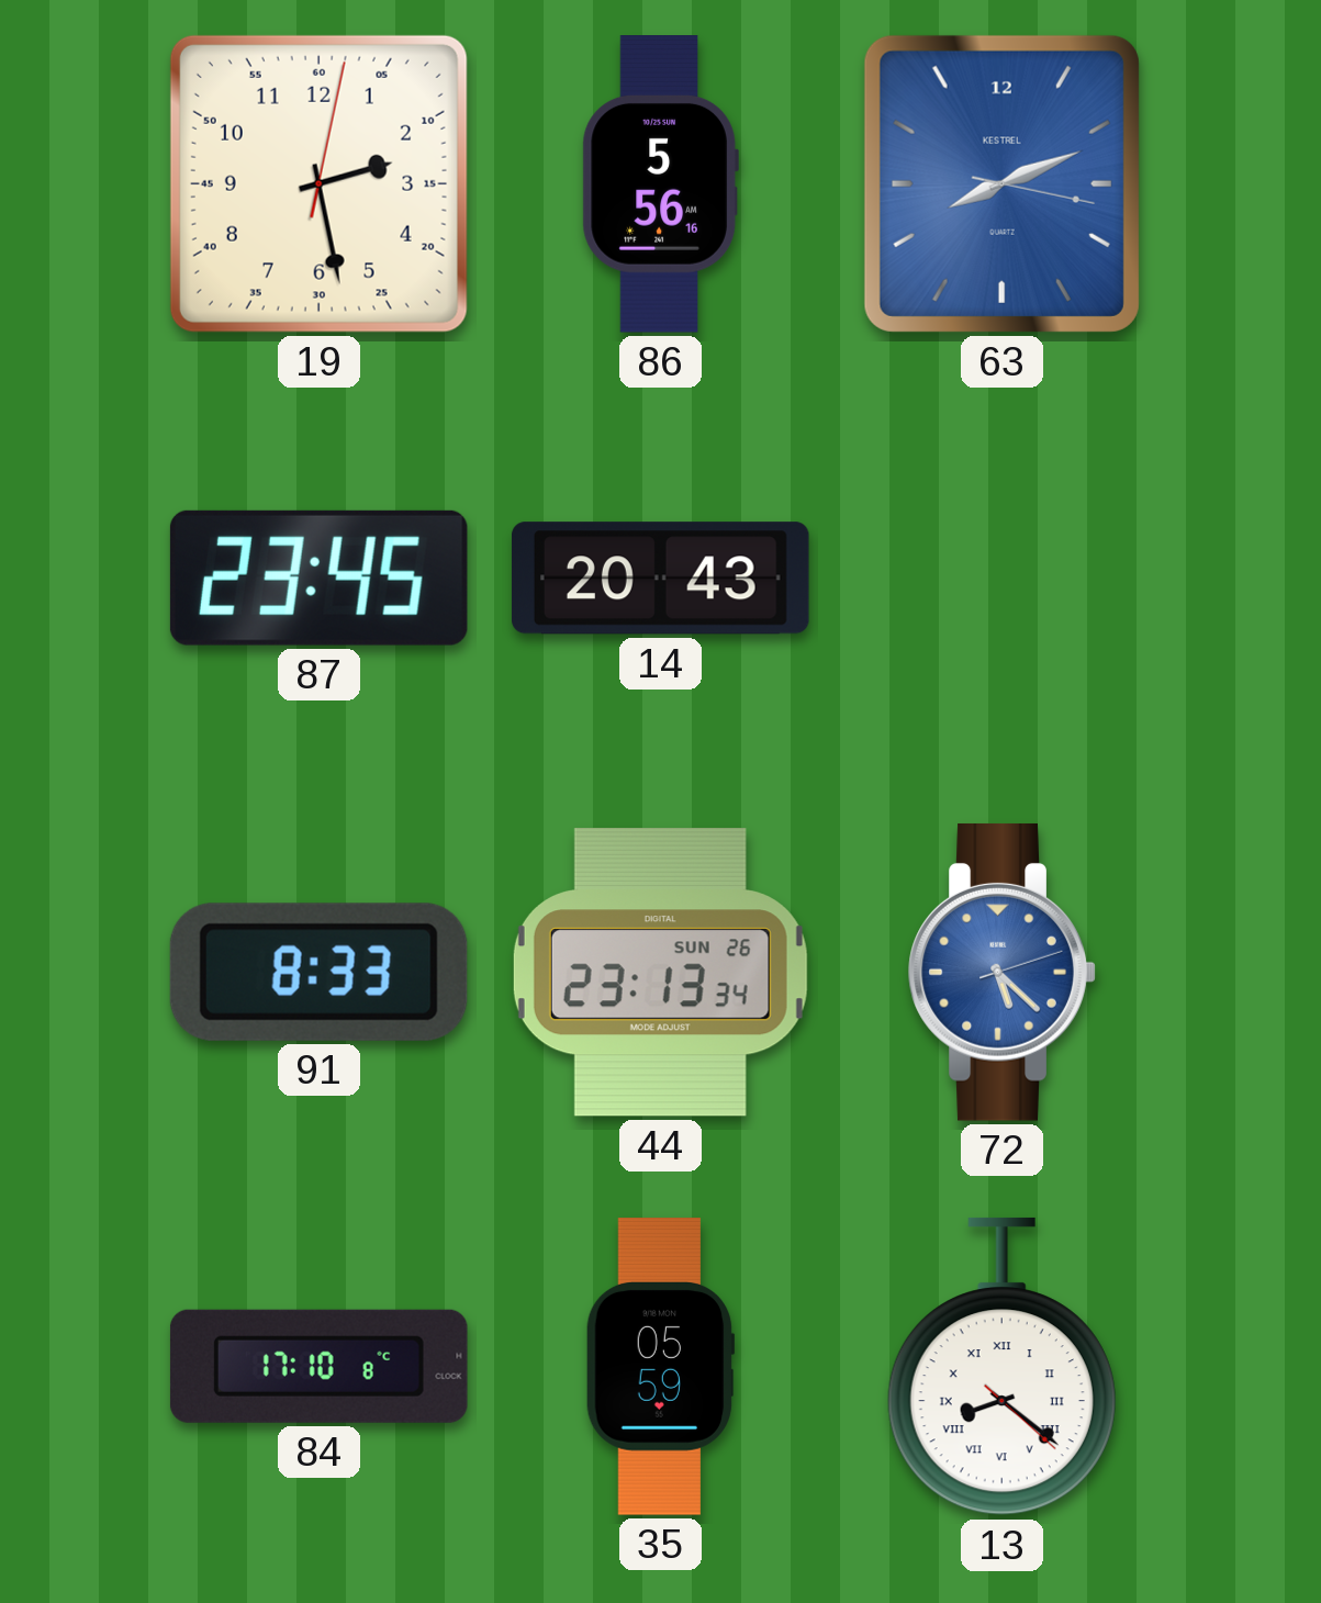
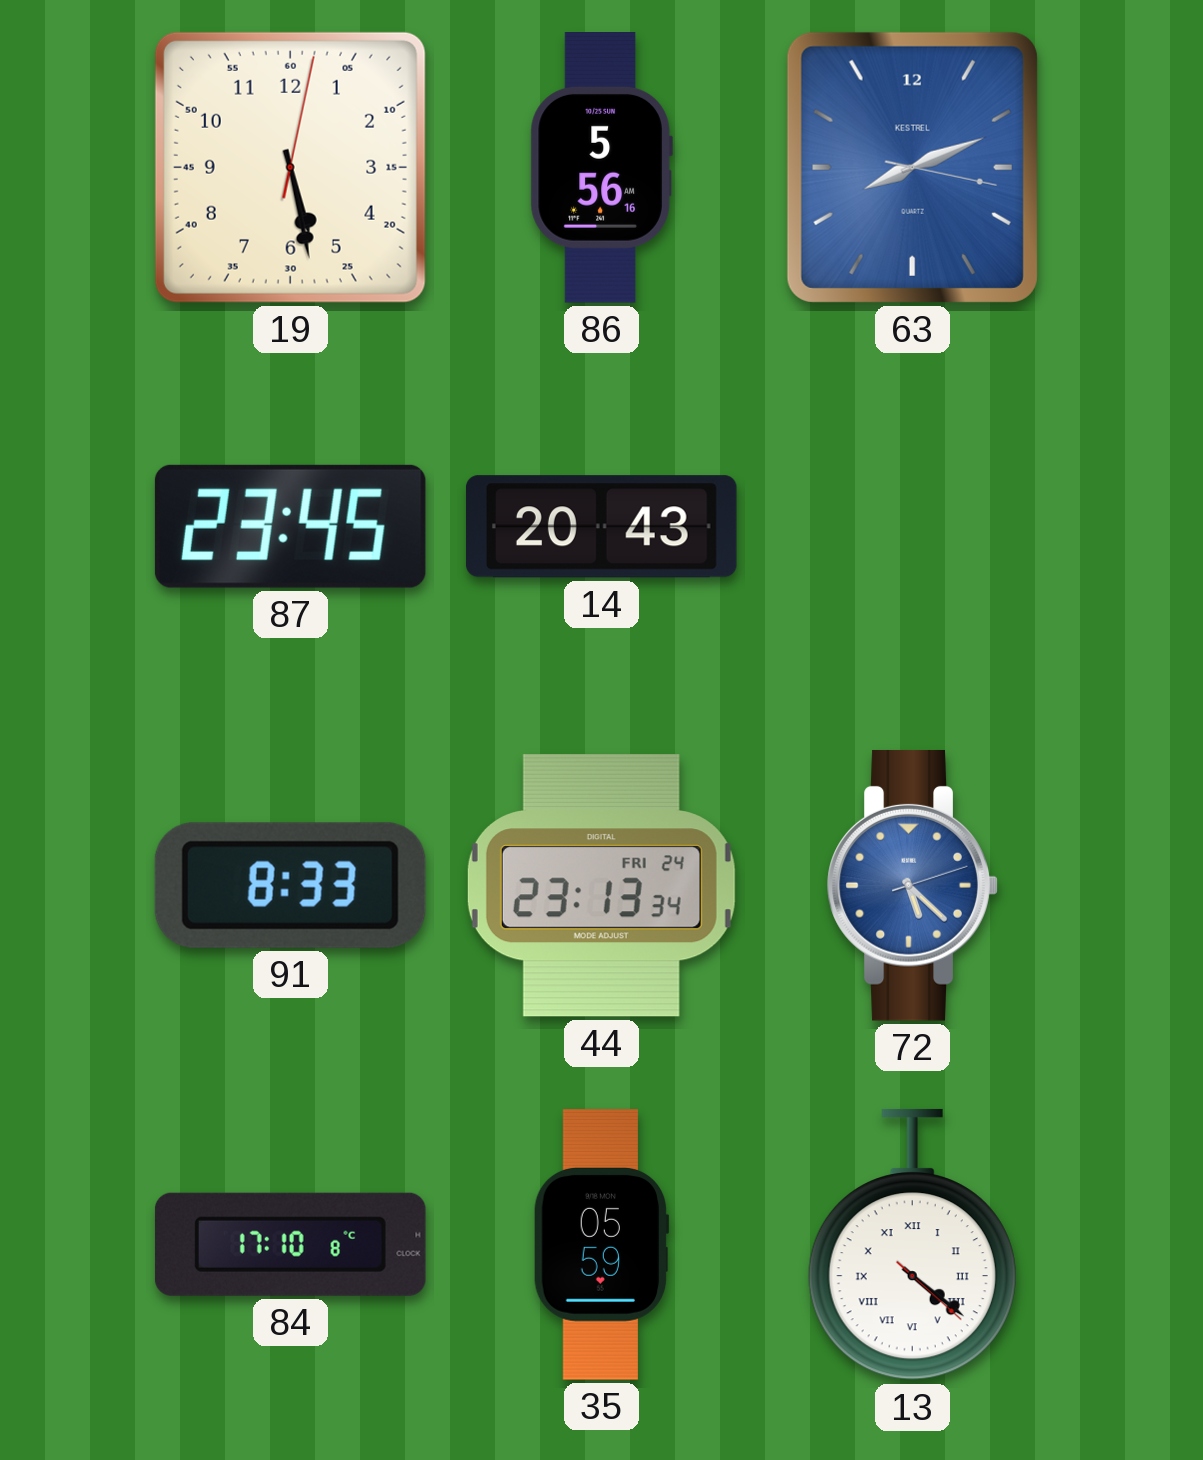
19: 2:28 -> 5:28
44 date: SUN 26 -> FRI 24
13: 8:21 -> 4:21
